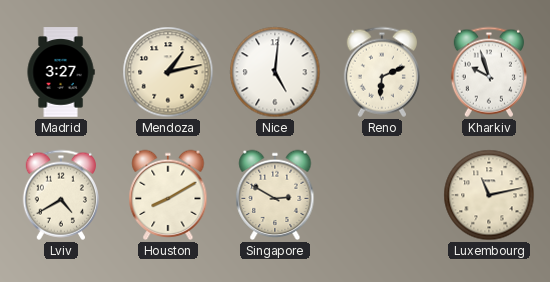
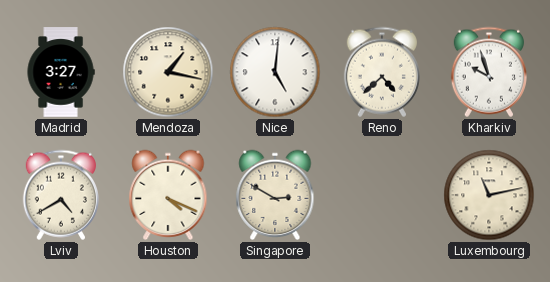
Mendoza: 1:13 -> 1:17
Reno: 6:11 -> 4:38
Houston: 8:10 -> 4:19
